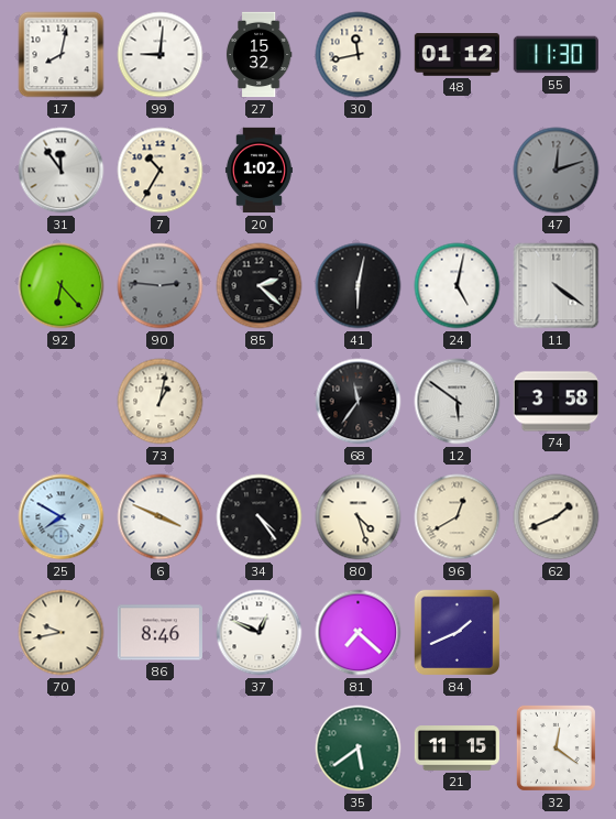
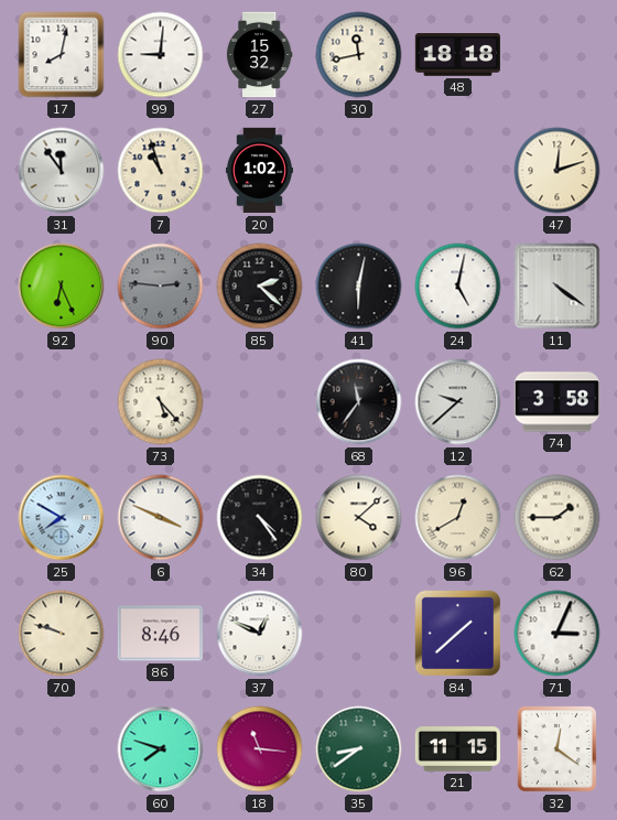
48: 01:12 -> 18:18
55: 11:30 -> none
7: 10:35 -> 10:57
47 dial: grey -> cream
92: 6:23 -> 6:26
73: 1:02 -> 5:23
12: 5:51 -> 9:38
80: 4:27 -> 4:08
62: 1:41 -> 1:45
70: 9:43 -> 9:48
81: 7:22 -> none
84: 1:41 -> 1:38
71: none -> 3:04
60: none -> 7:48
18: none -> 11:16
35: 5:39 -> 8:39
